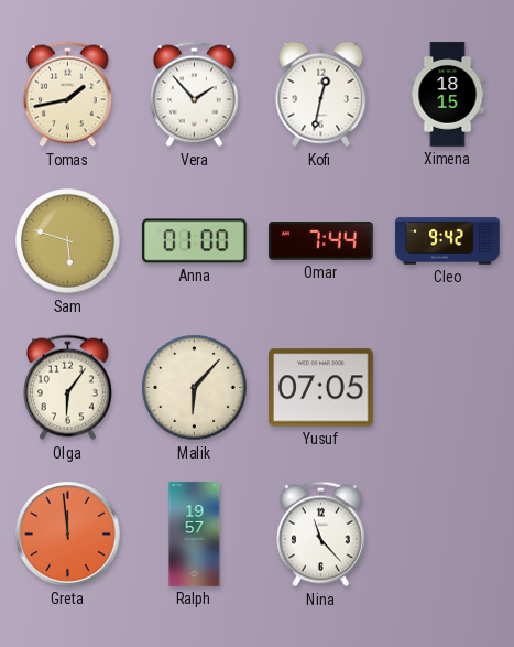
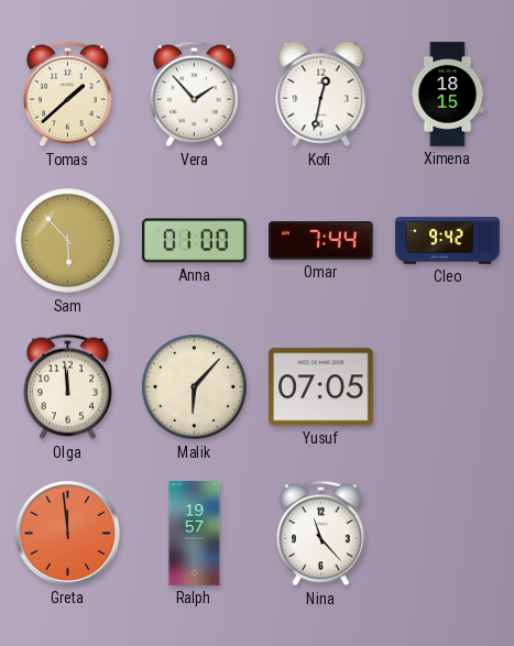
Tomas: 1:43 -> 1:38
Sam: 5:48 -> 5:53
Olga: 6:06 -> 11:59
